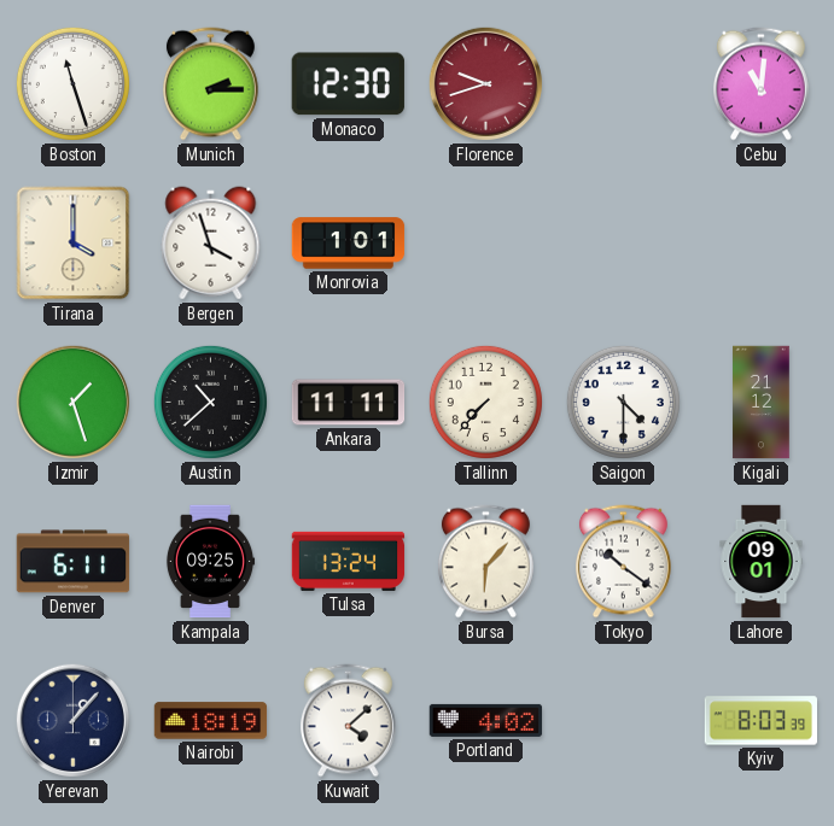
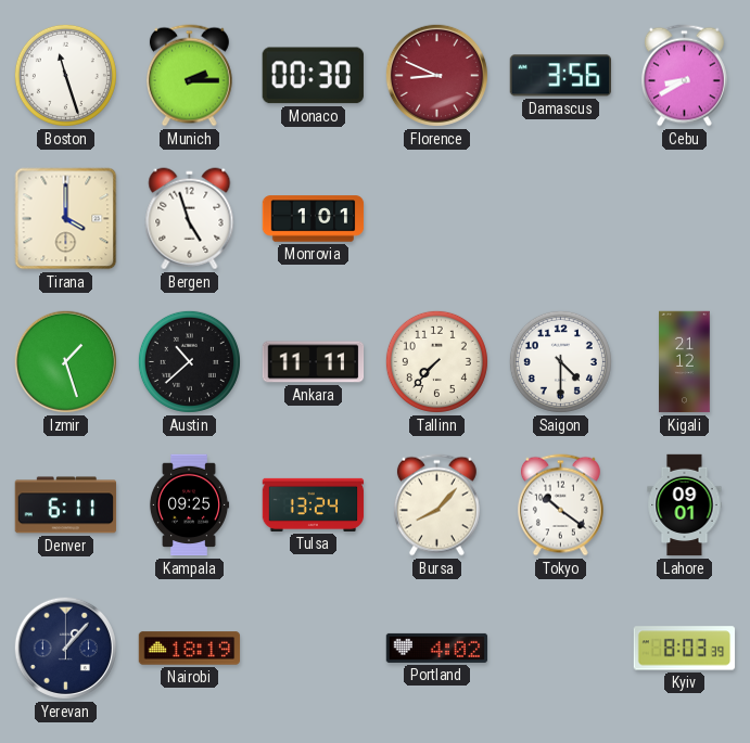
Monaco: 12:30 -> 00:30
Florence: 9:42 -> 8:49
Damascus: none -> 3:56
Cebu: 11:01 -> 8:40
Bergen: 3:57 -> 4:57
Bursa: 6:07 -> 8:07
Kuwait: 4:08 -> none
